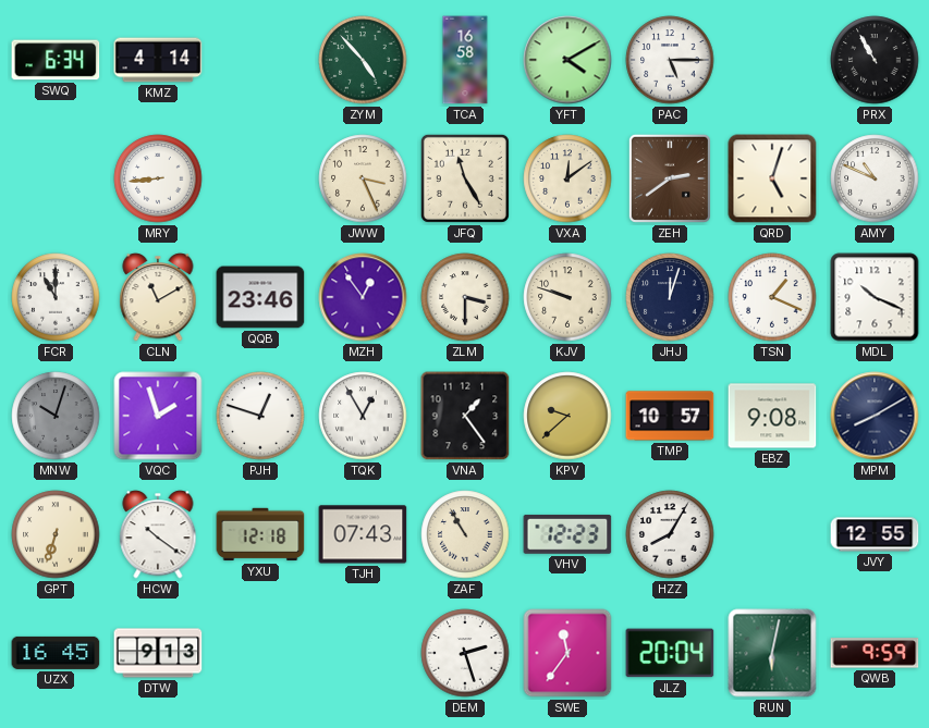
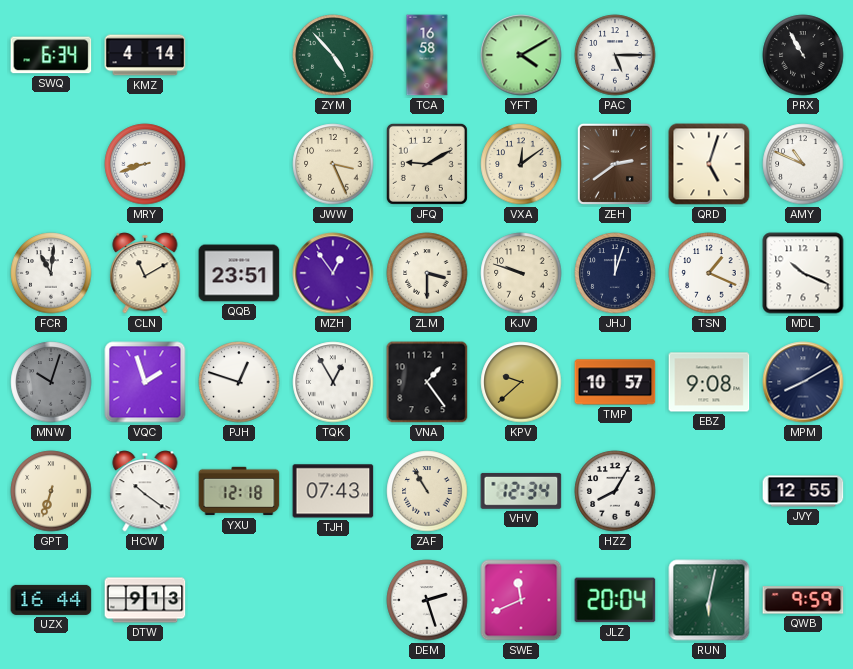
MRY: 8:44 -> 8:42
JFQ: 11:25 -> 9:10
FCR: 11:00 -> 11:01
QQB: 23:46 -> 23:51
VHV: 12:23 -> 12:34
UZX: 16:45 -> 16:44
SWE: 11:36 -> 11:41
